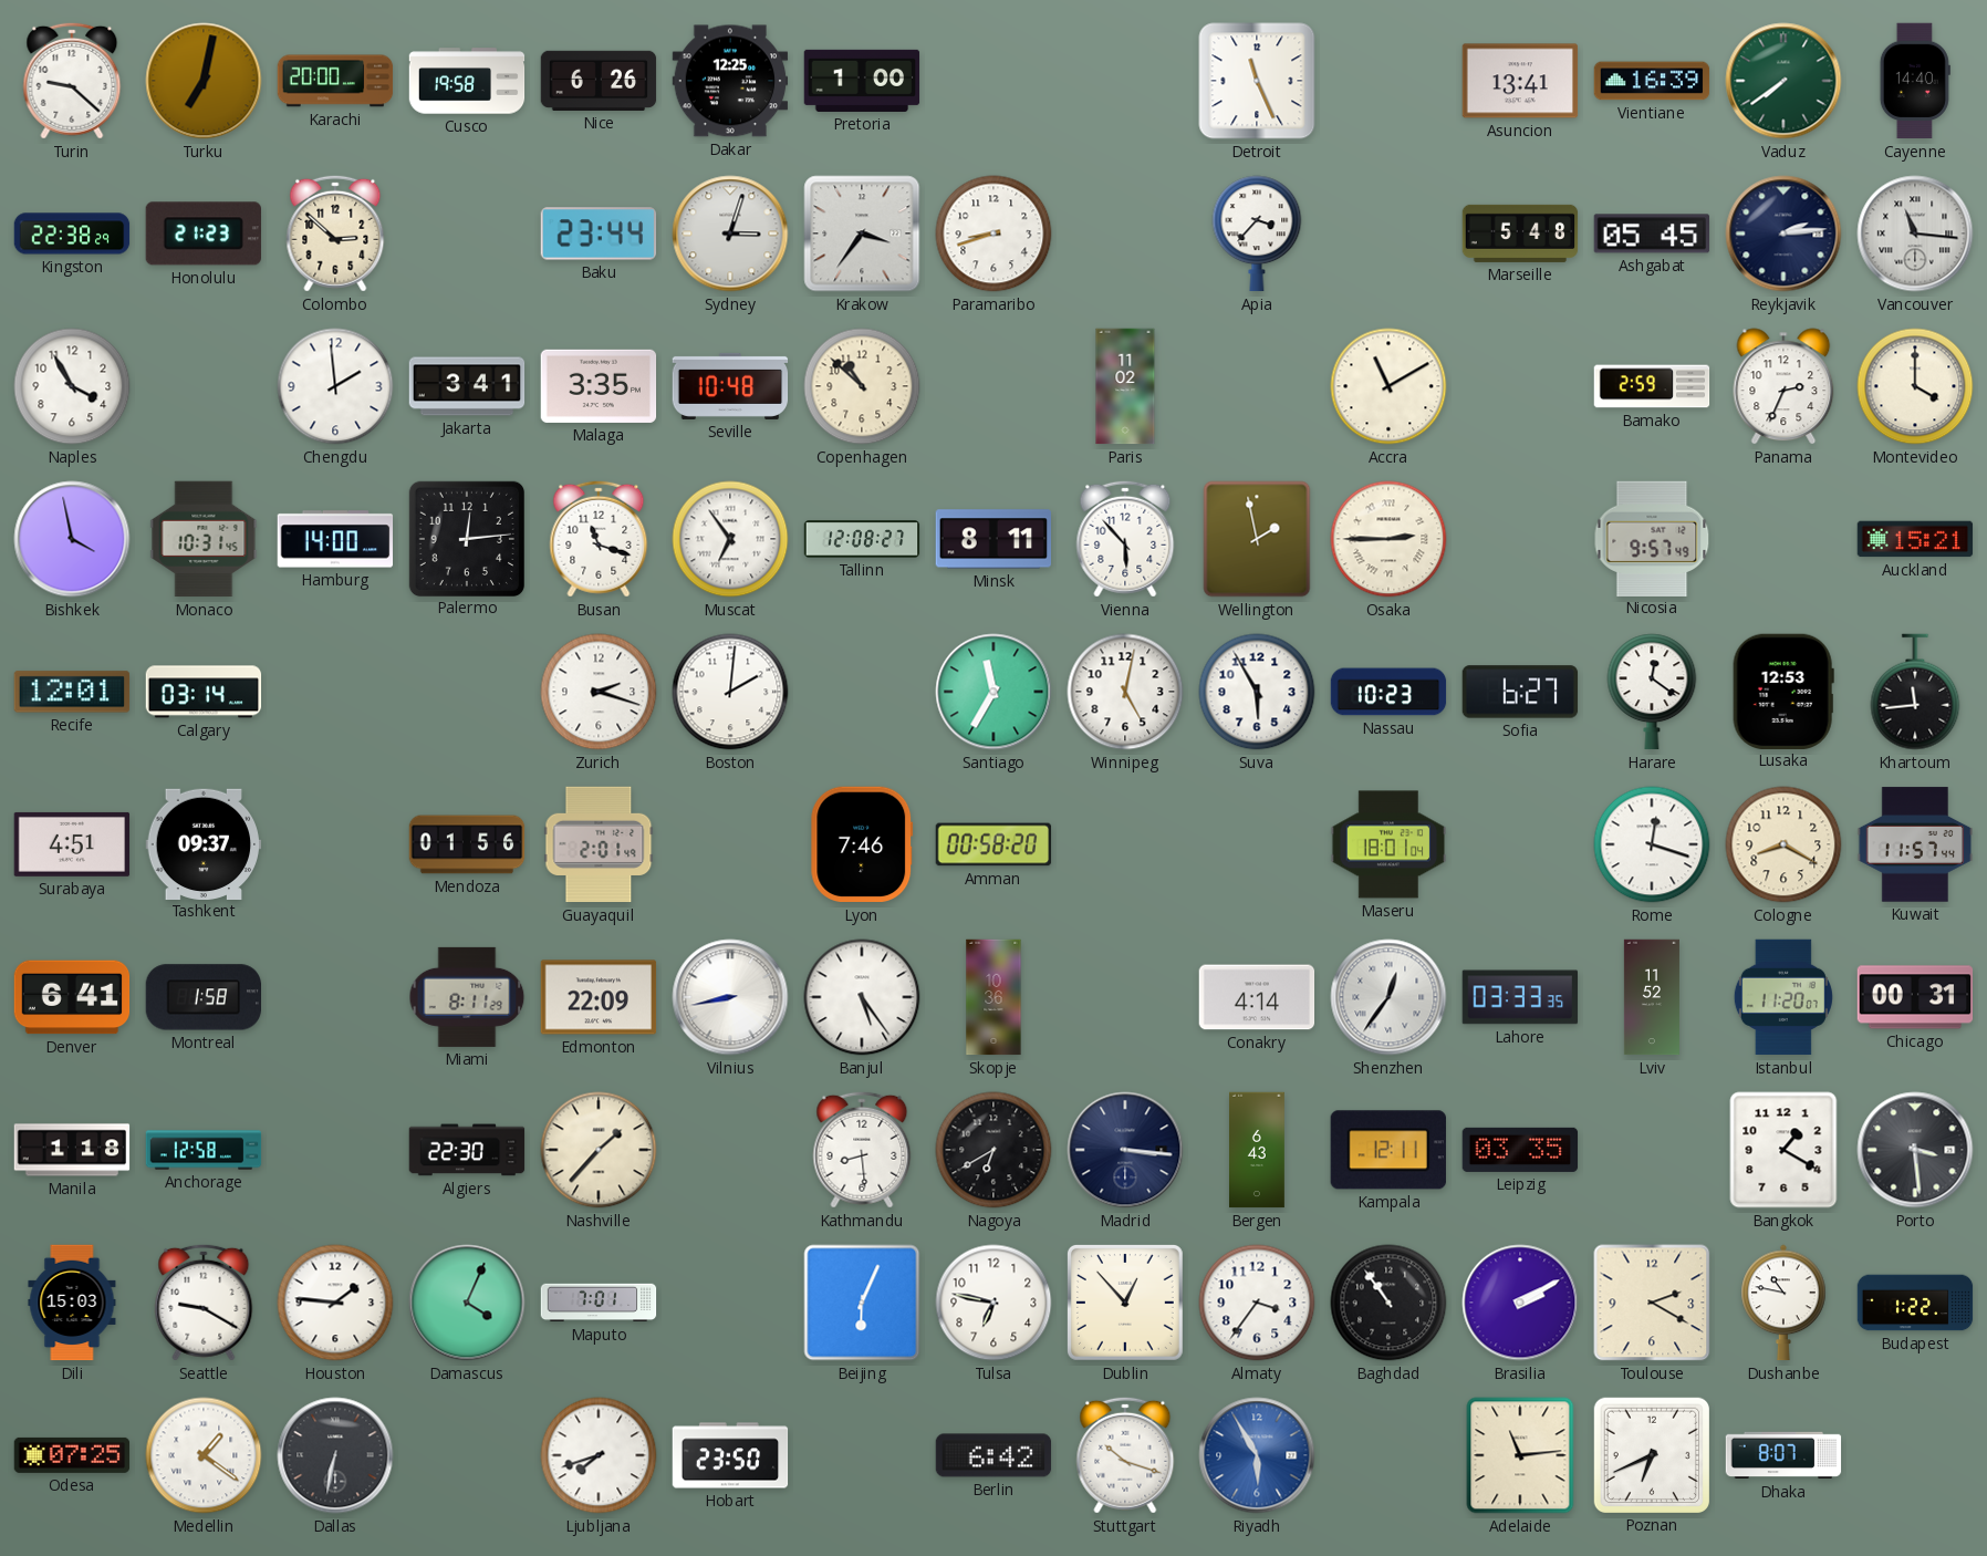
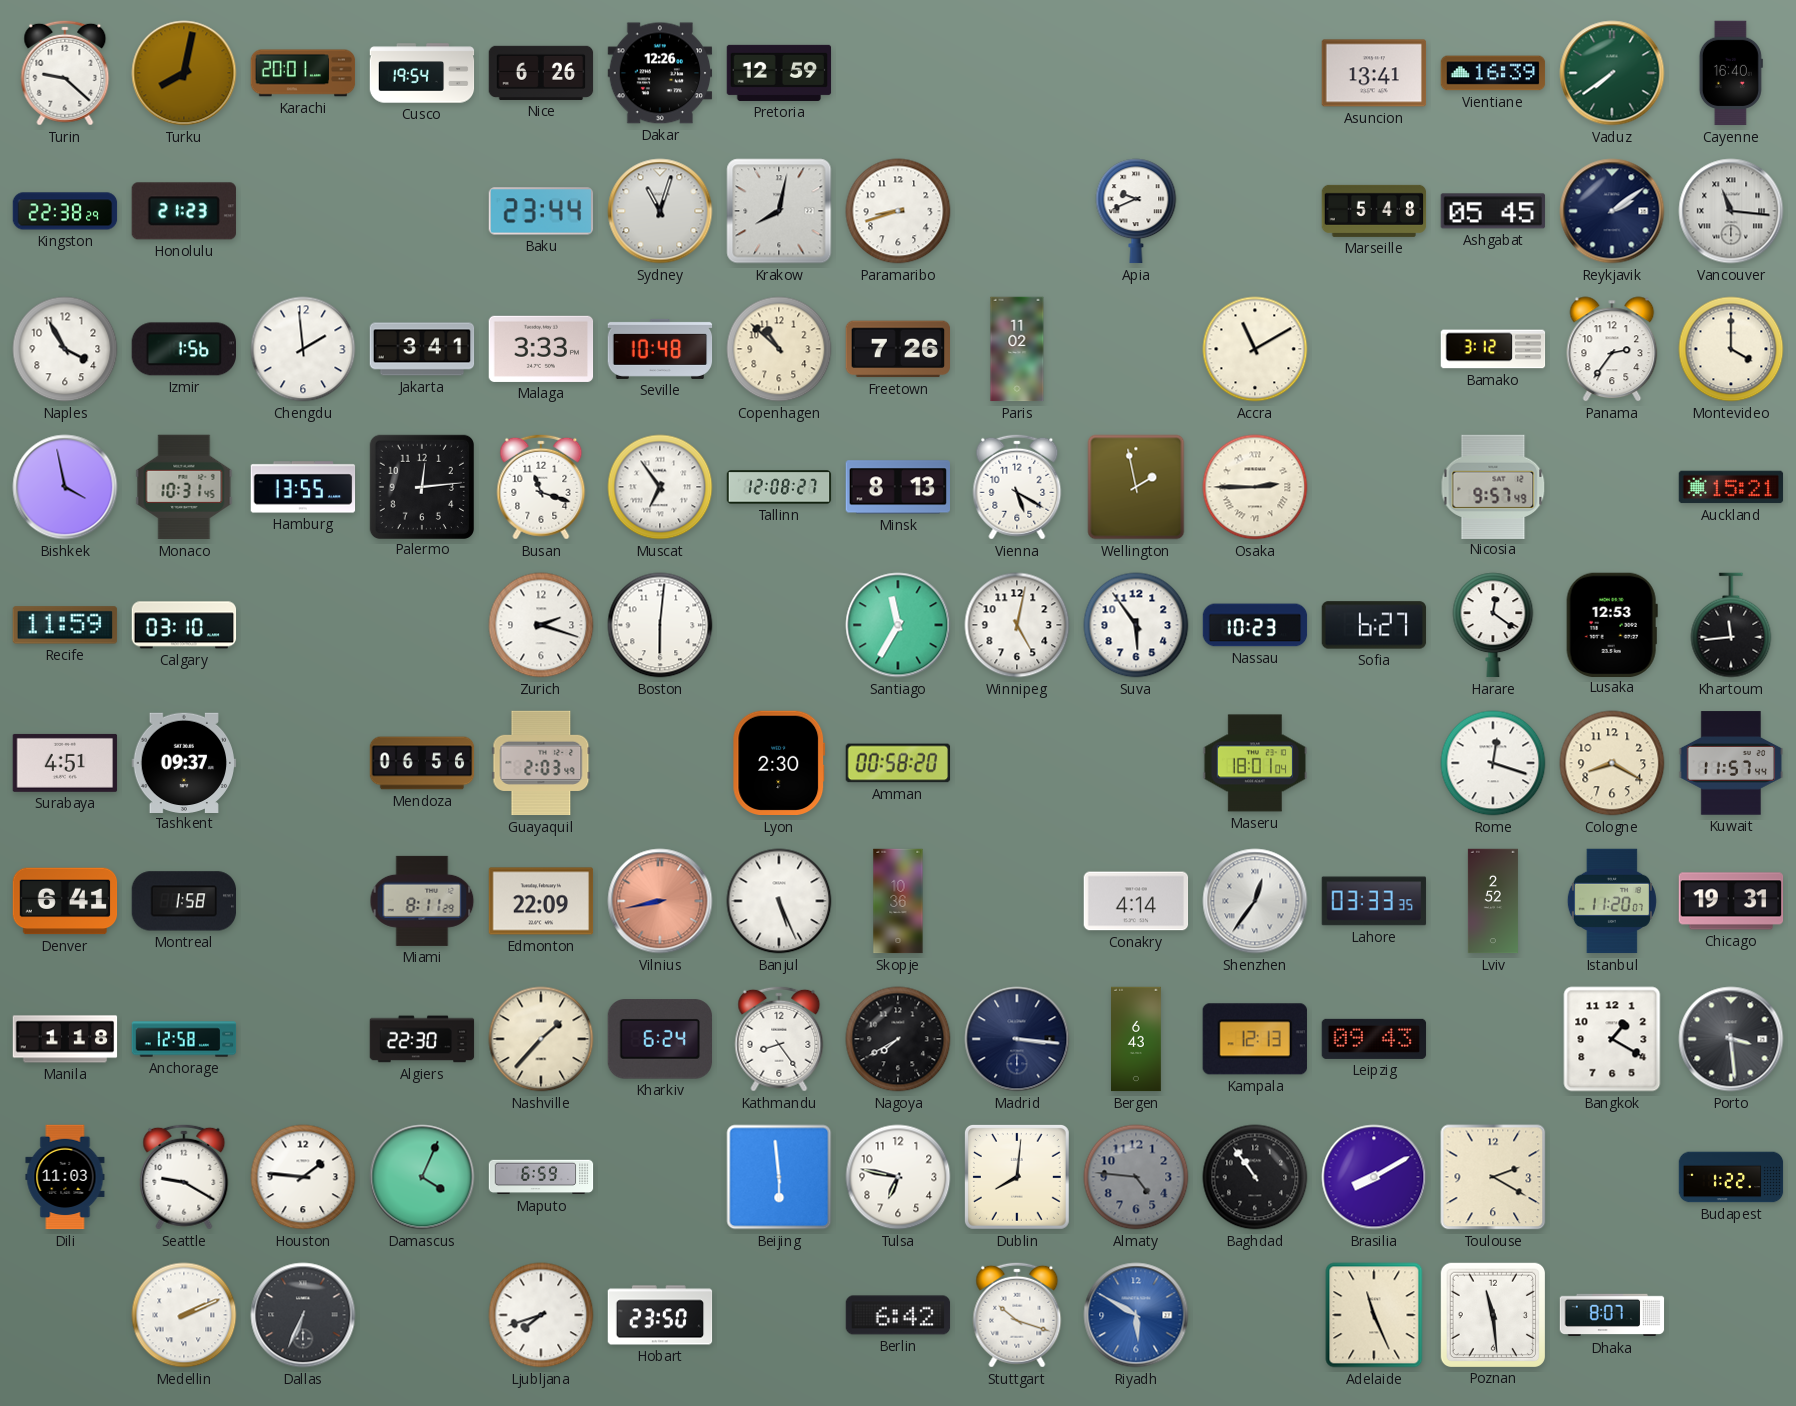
Turku: 7:02 -> 8:02
Karachi: 20:00 -> 20:01
Cusco: 19:58 -> 19:54
Dakar: 12:25 -> 12:26
Pretoria: 1:00 -> 12:59
Detroit: 11:26 -> none
Cayenne: 14:40 -> 16:40
Colombo: 2:52 -> none
Sydney: 3:03 -> 11:03
Krakow: 3:36 -> 8:02
Apia: 3:37 -> 9:41
Reykjavik: 2:14 -> 2:09
Izmir: none -> 1:56
Malaga: 3:35 -> 3:33
Freetown: none -> 7:26
Bamako: 2:59 -> 3:12
Panama: 2:34 -> 2:36
Hamburg: 14:00 -> 13:55
Minsk: 8:11 -> 8:13
Vienna: 5:53 -> 5:20
Recife: 12:01 -> 11:59
Calgary: 03:14 -> 03:10
Boston: 2:01 -> 6:01
Suva: 5:55 -> 5:54
Mendoza: 01:56 -> 06:56
Guayaquil: 2:01 -> 2:03
Lyon: 7:46 -> 2:30
Vilnius dial: white -> salmon
Banjul: 5:24 -> 5:26
Lviv: 11:52 -> 2:52
Chicago: 00:31 -> 19:31
Kharkiv: none -> 6:24
Kathmandu: 8:29 -> 8:24
Nagoya: 6:40 -> 7:40
Kampala: 12:11 -> 12:13
Leipzig: 03:35 -> 09:43
Dili: 15:03 -> 11:03
Maputo: 7:01 -> 6:59
Beijing: 6:04 -> 5:59
Dublin: 12:53 -> 8:01
Almaty: 3:36 -> 4:46
Almaty dial: white -> grey
Brasilia: 2:10 -> 8:10
Dushanbe: 10:47 -> none
Odesa: 07:25 -> none
Medellin: 1:21 -> 2:11
Dallas: 6:32 -> 6:34
Riyadh: 5:55 -> 5:50
Adelaide: 11:14 -> 11:26
Poznan: 6:41 -> 11:29
